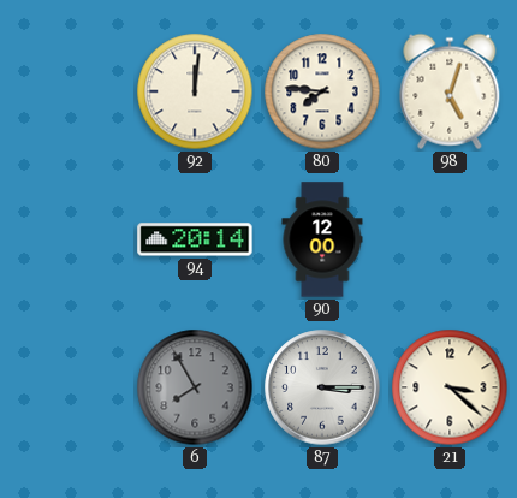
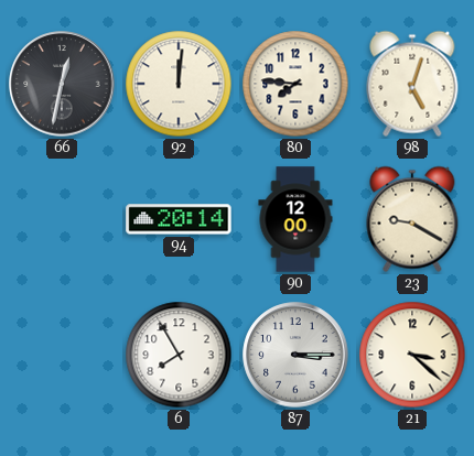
66: none -> 12:32
23: none -> 9:20
6 dial: grey -> white
